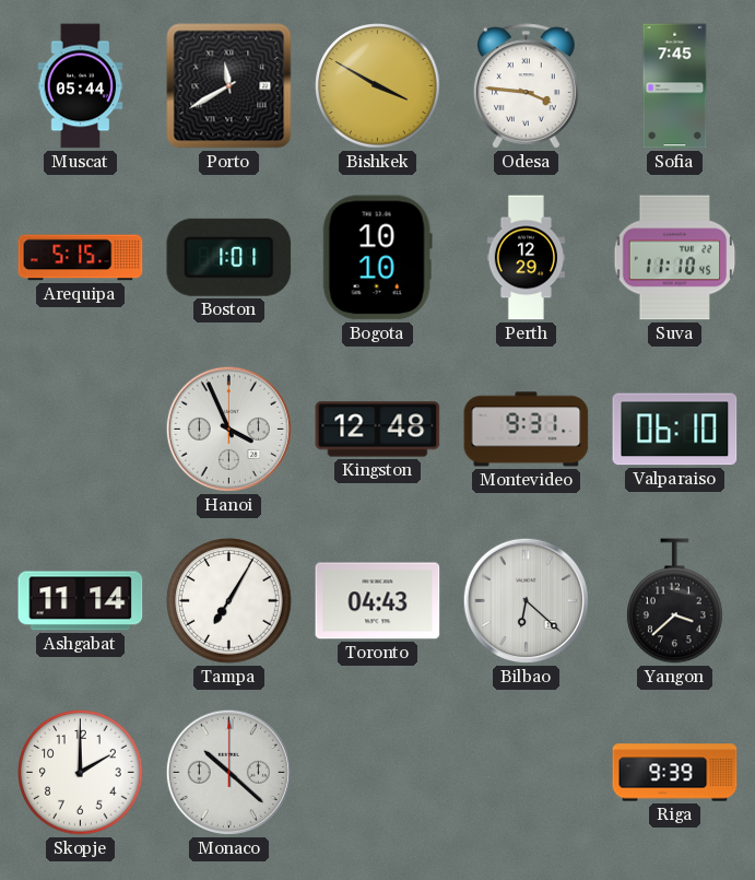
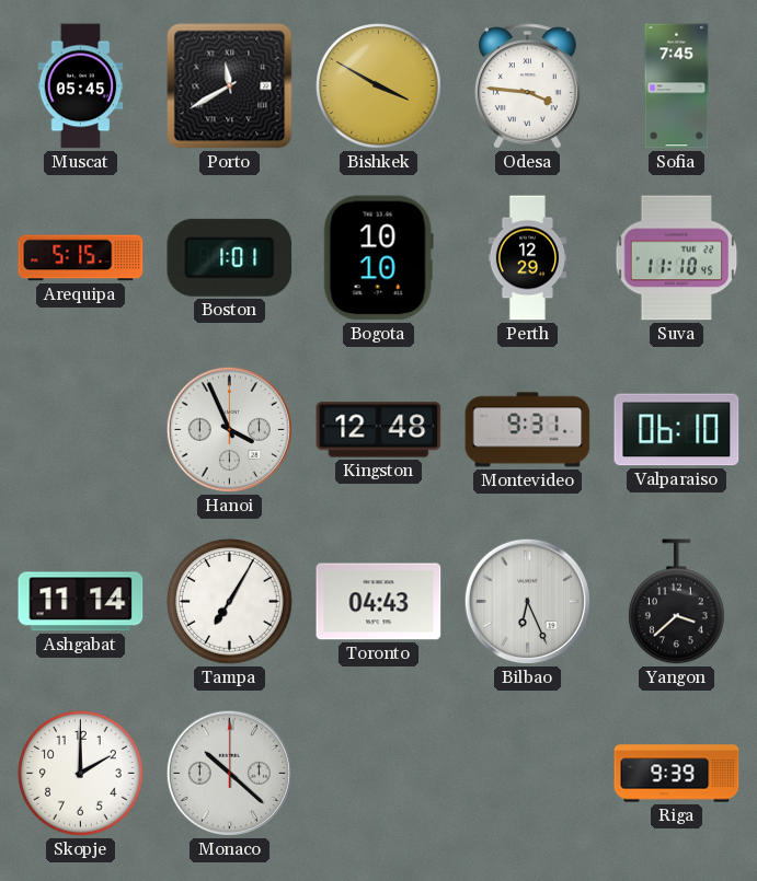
Muscat: 05:44 -> 05:45
Bilbao: 6:22 -> 6:26
